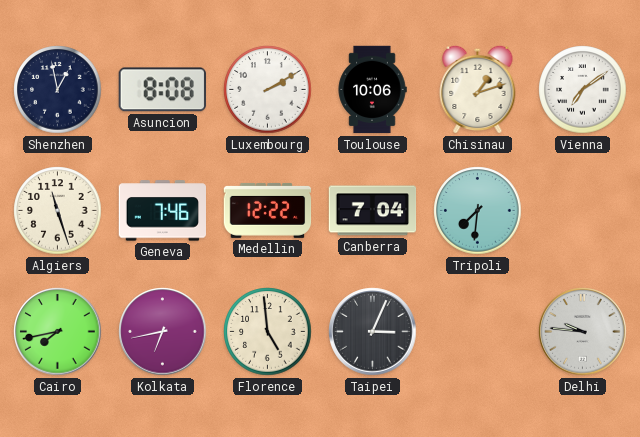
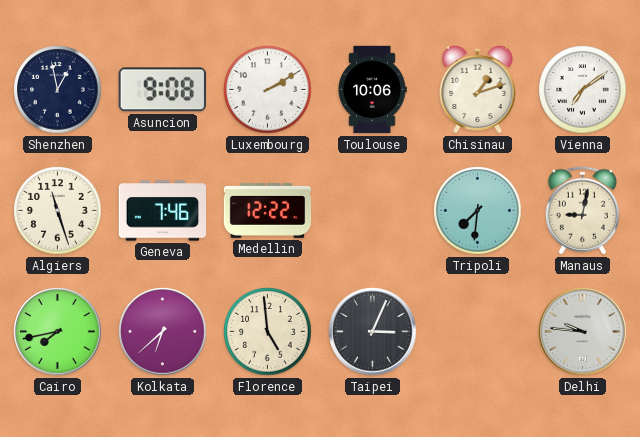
Asuncion: 8:08 -> 9:08
Canberra: 7:04 -> none
Manaus: none -> 9:02
Kolkata: 6:43 -> 6:38
